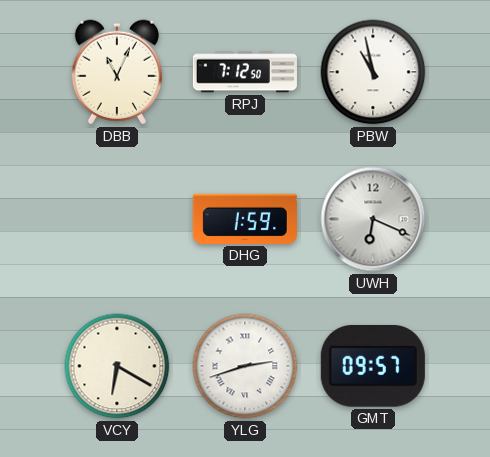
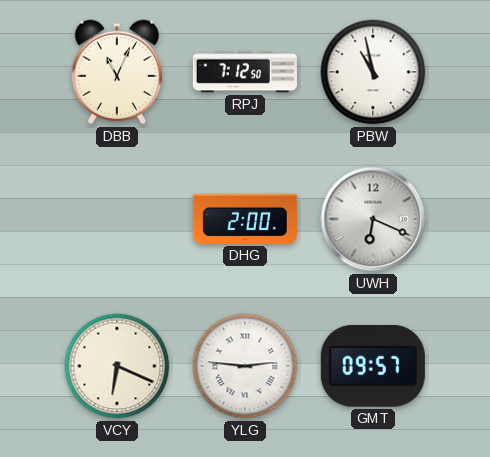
DHG: 1:59 -> 2:00
VCY: 6:20 -> 6:19
YLG: 2:42 -> 2:46
